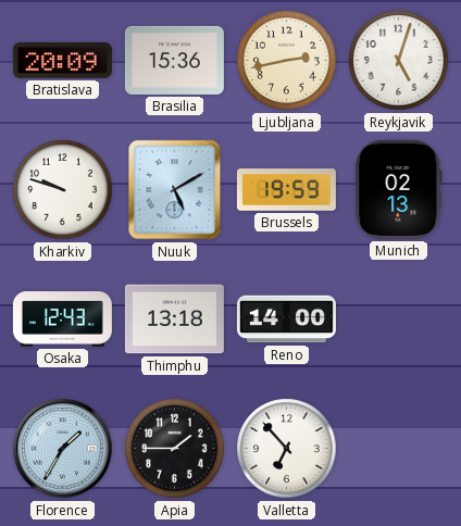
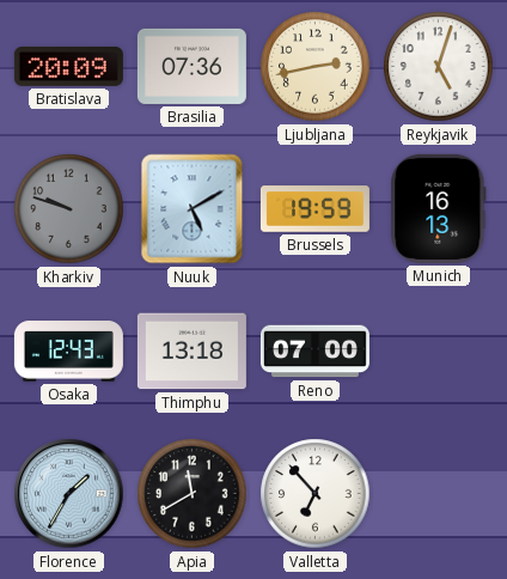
Brasilia: 15:36 -> 07:36
Kharkiv dial: white -> grey
Munich: 02:13 -> 16:13
Reno: 14:00 -> 07:00
Apia: 1:45 -> 11:40
